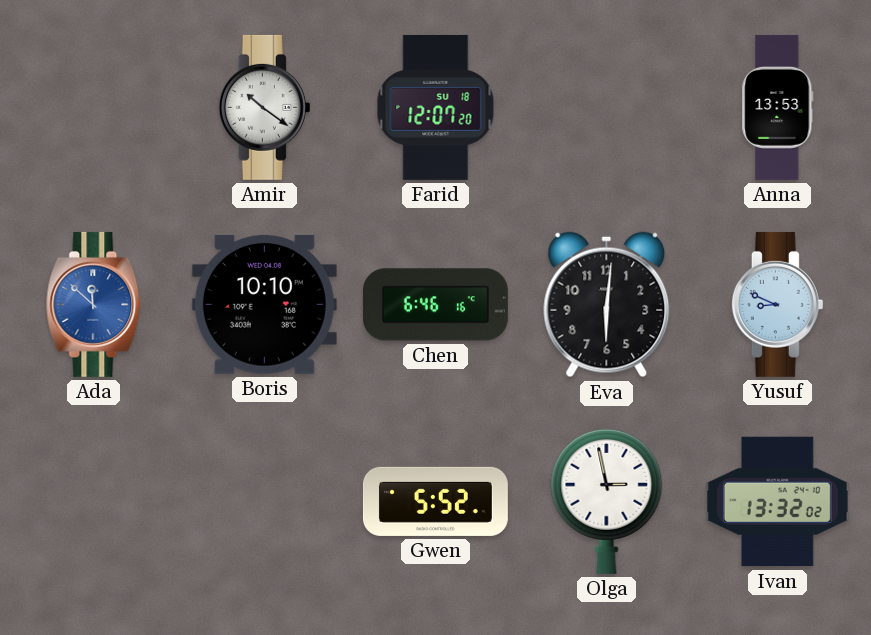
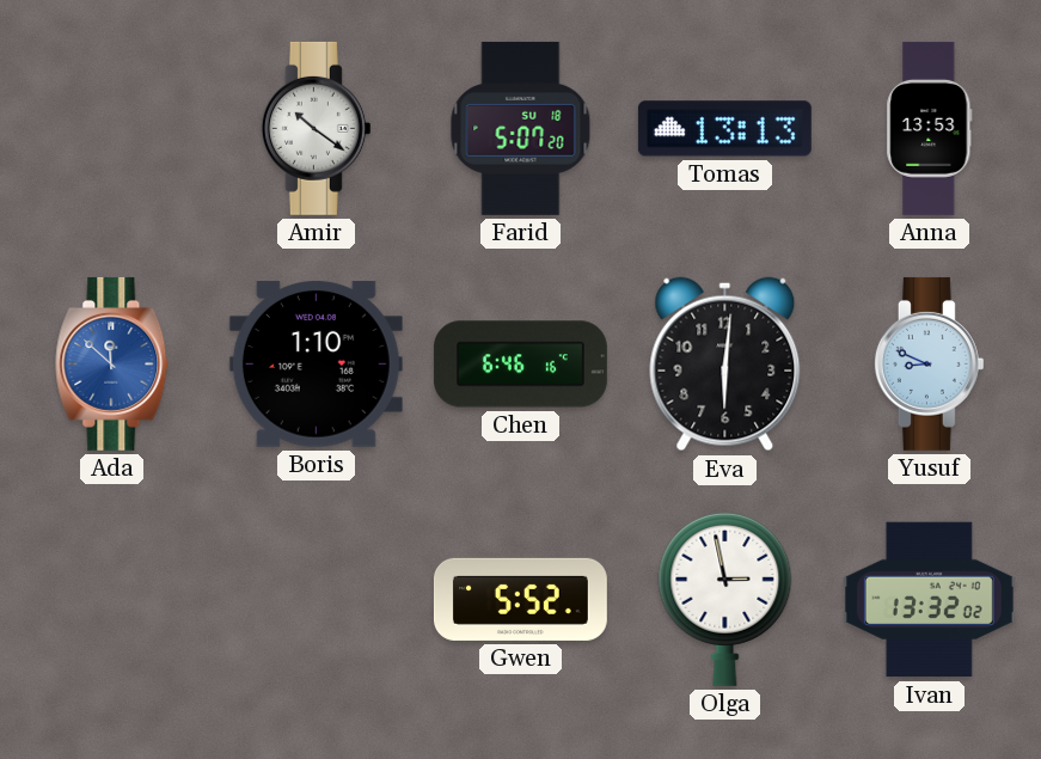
Farid: 12:07 -> 5:07
Tomas: none -> 13:13
Boris: 10:10 -> 1:10
